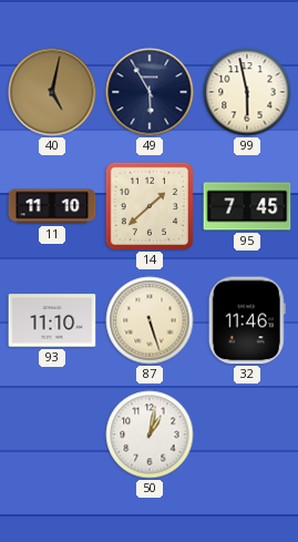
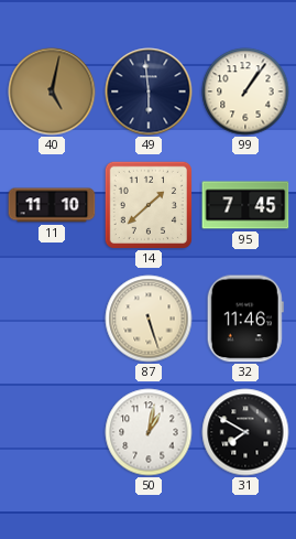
49: 5:55 -> 5:59
99: 5:58 -> 1:06
93: 11:10 -> none
31: none -> 7:50
